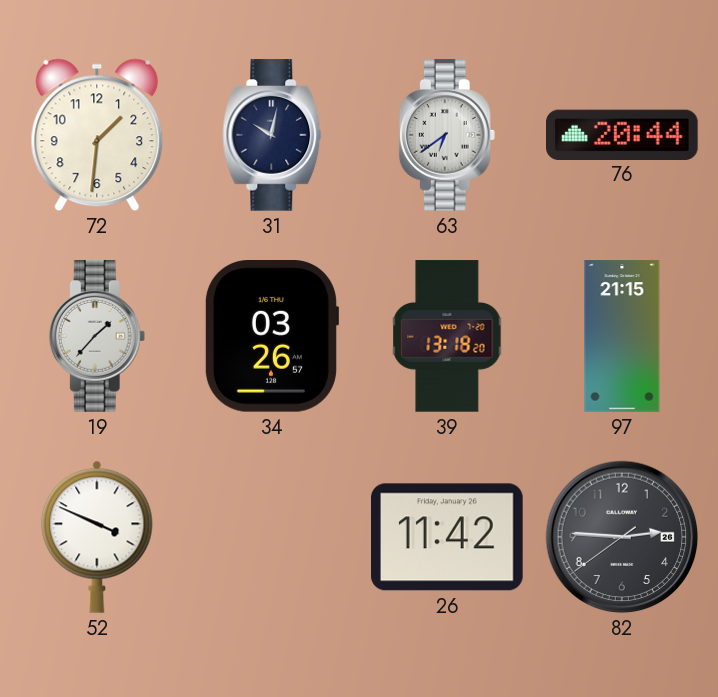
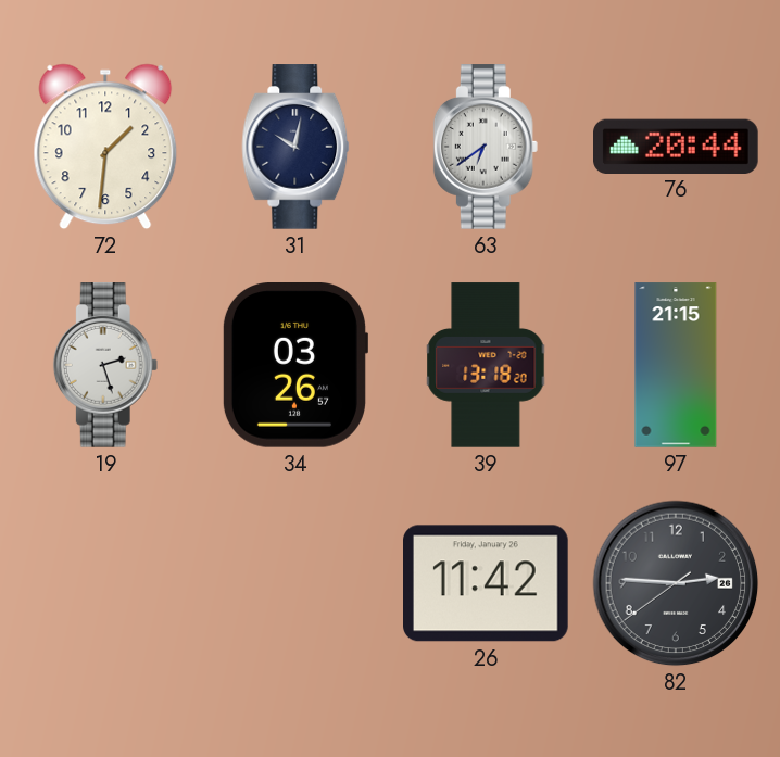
19: 1:37 -> 2:27
52: 3:49 -> none
